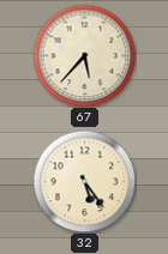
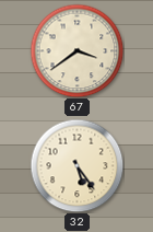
67: 5:37 -> 3:39
